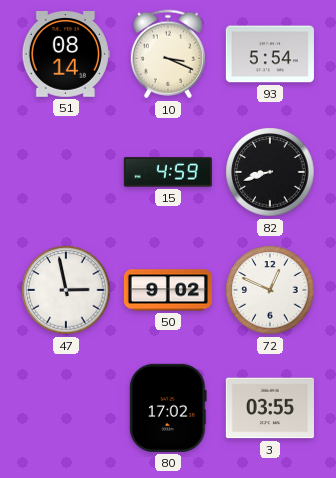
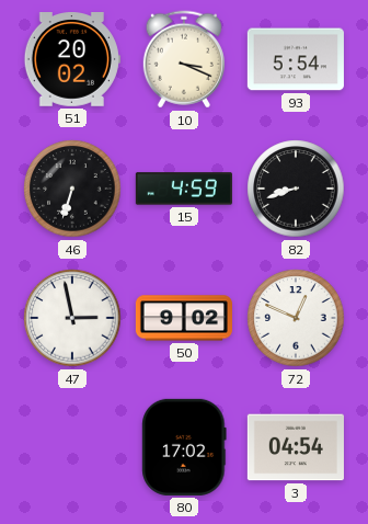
51: 08:14 -> 20:02
46: none -> 6:33
3: 03:55 -> 04:54
